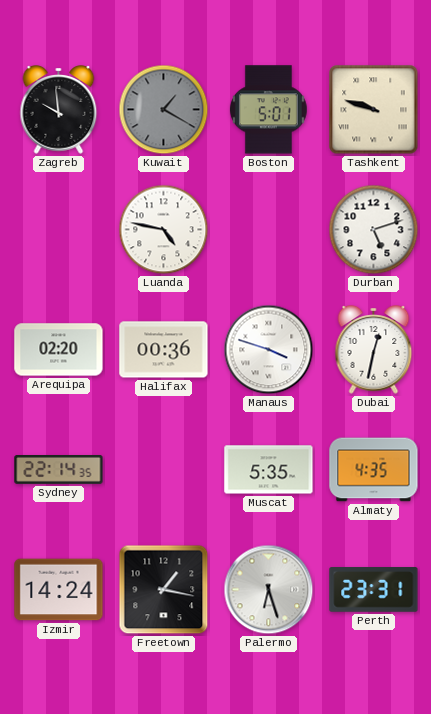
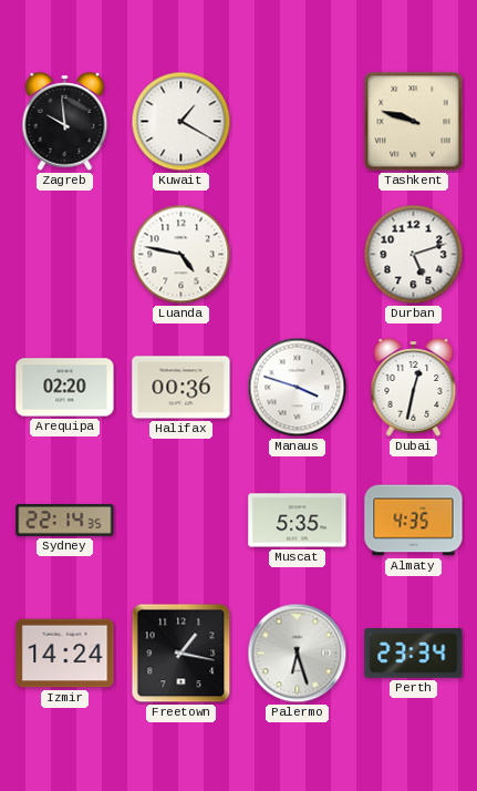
Kuwait dial: grey -> white
Boston: 5:01 -> none
Perth: 23:31 -> 23:34
